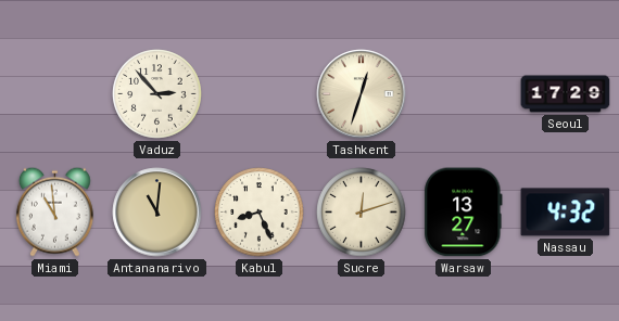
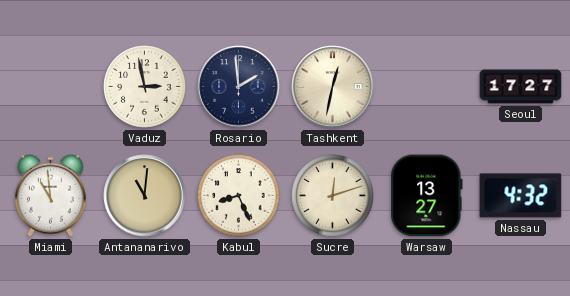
Vaduz: 2:53 -> 2:58
Rosario: none -> 1:59
Tashkent: 12:33 -> 12:32
Seoul: 17:29 -> 17:27
